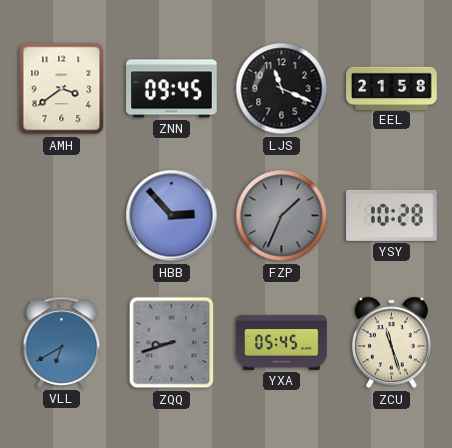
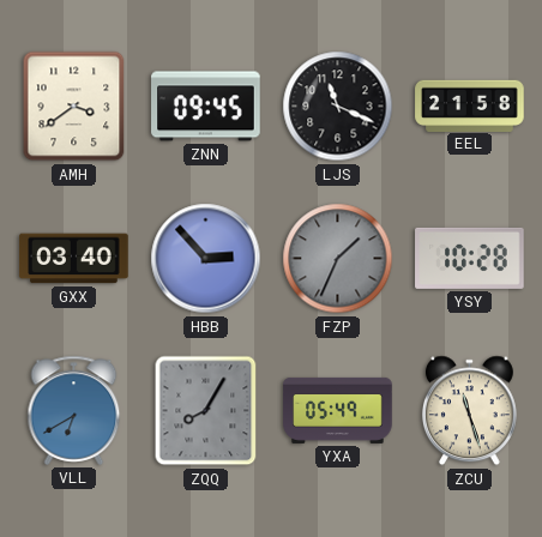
GXX: none -> 03:40
ZQQ: 8:42 -> 8:05
YXA: 05:45 -> 05:49
